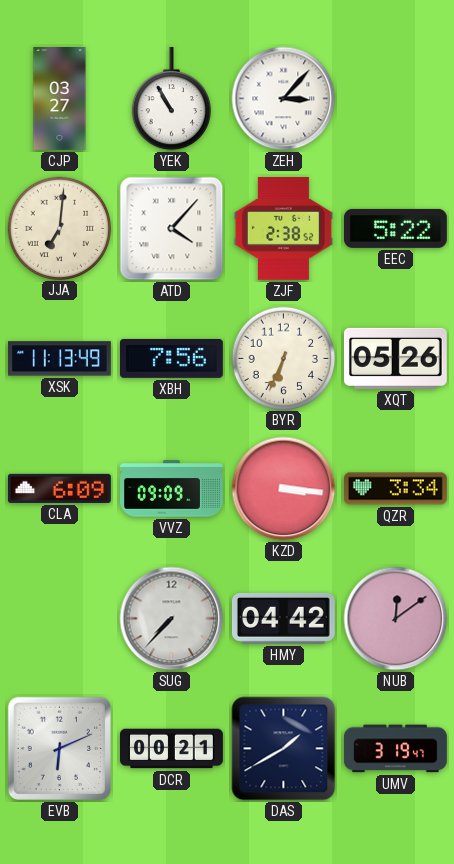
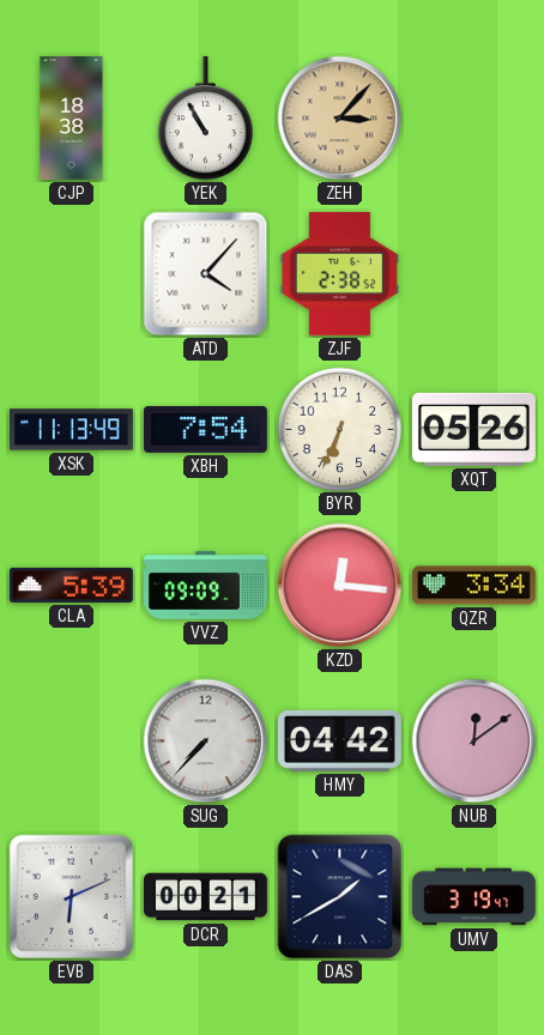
CJP: 03:27 -> 18:38
ZEH dial: white -> champagne
JJA: 7:01 -> none
EEC: 5:22 -> none
XBH: 7:56 -> 7:54
CLA: 6:09 -> 5:39
KZD: 3:16 -> 12:16
